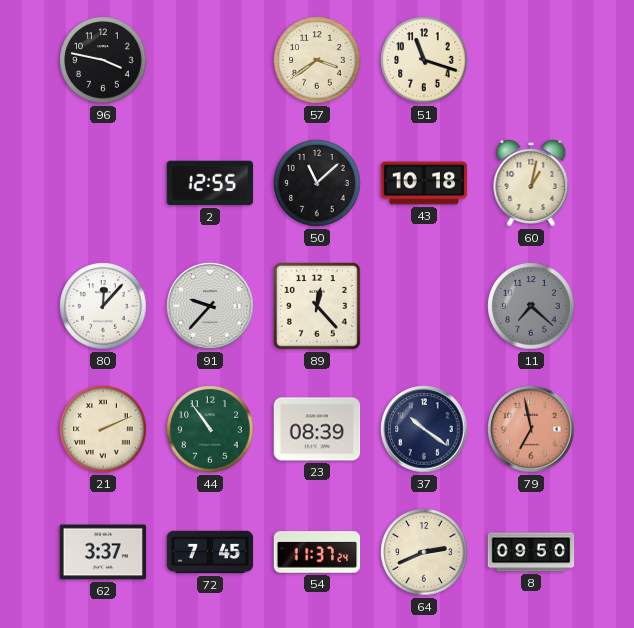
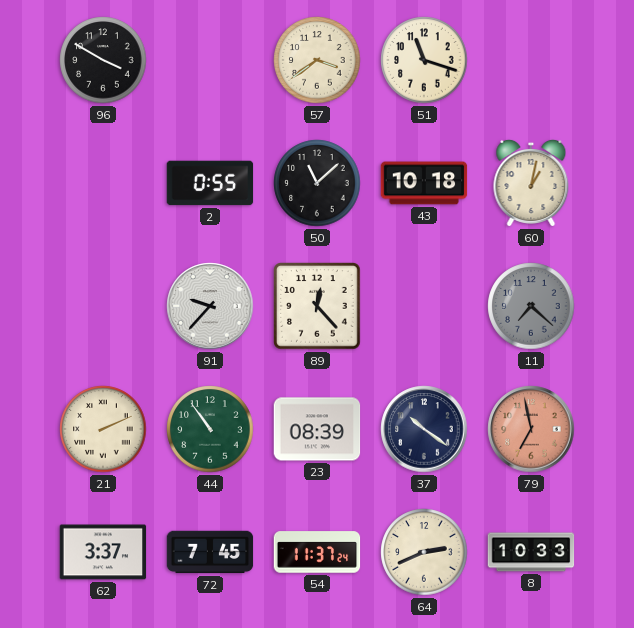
96: 3:47 -> 3:50
2: 12:55 -> 0:55
80: 12:07 -> none
8: 09:50 -> 10:33
